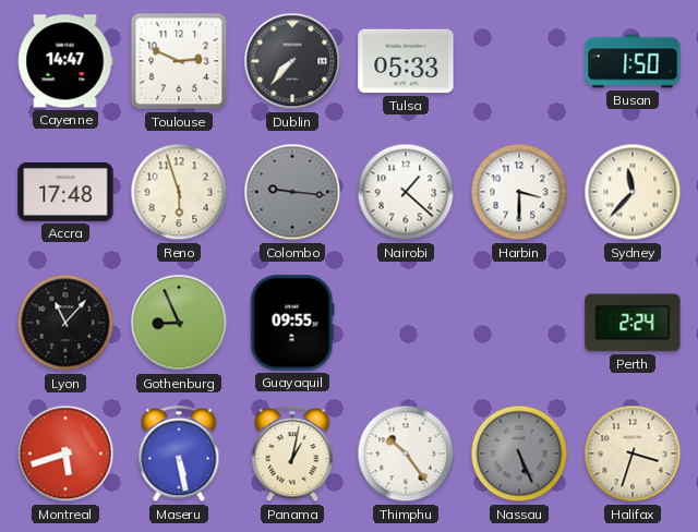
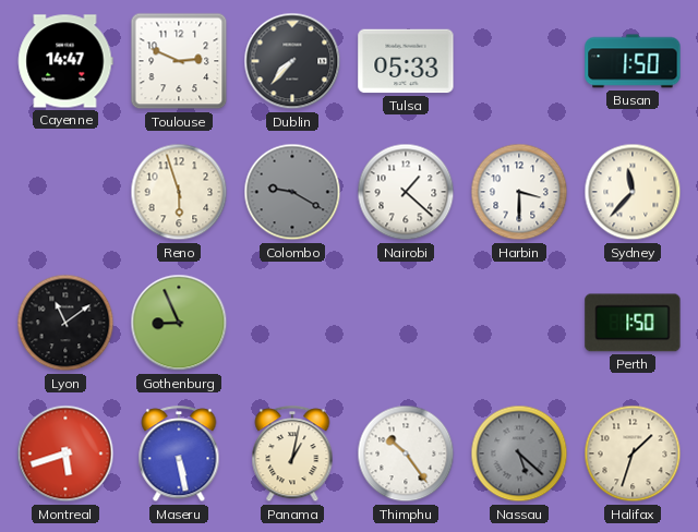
Accra: 17:48 -> none
Colombo: 9:16 -> 9:20
Lyon: 11:07 -> 11:09
Guayaquil: 09:55 -> none
Perth: 2:24 -> 1:50
Nassau: 5:26 -> 5:22
Halifax: 3:33 -> 1:33
